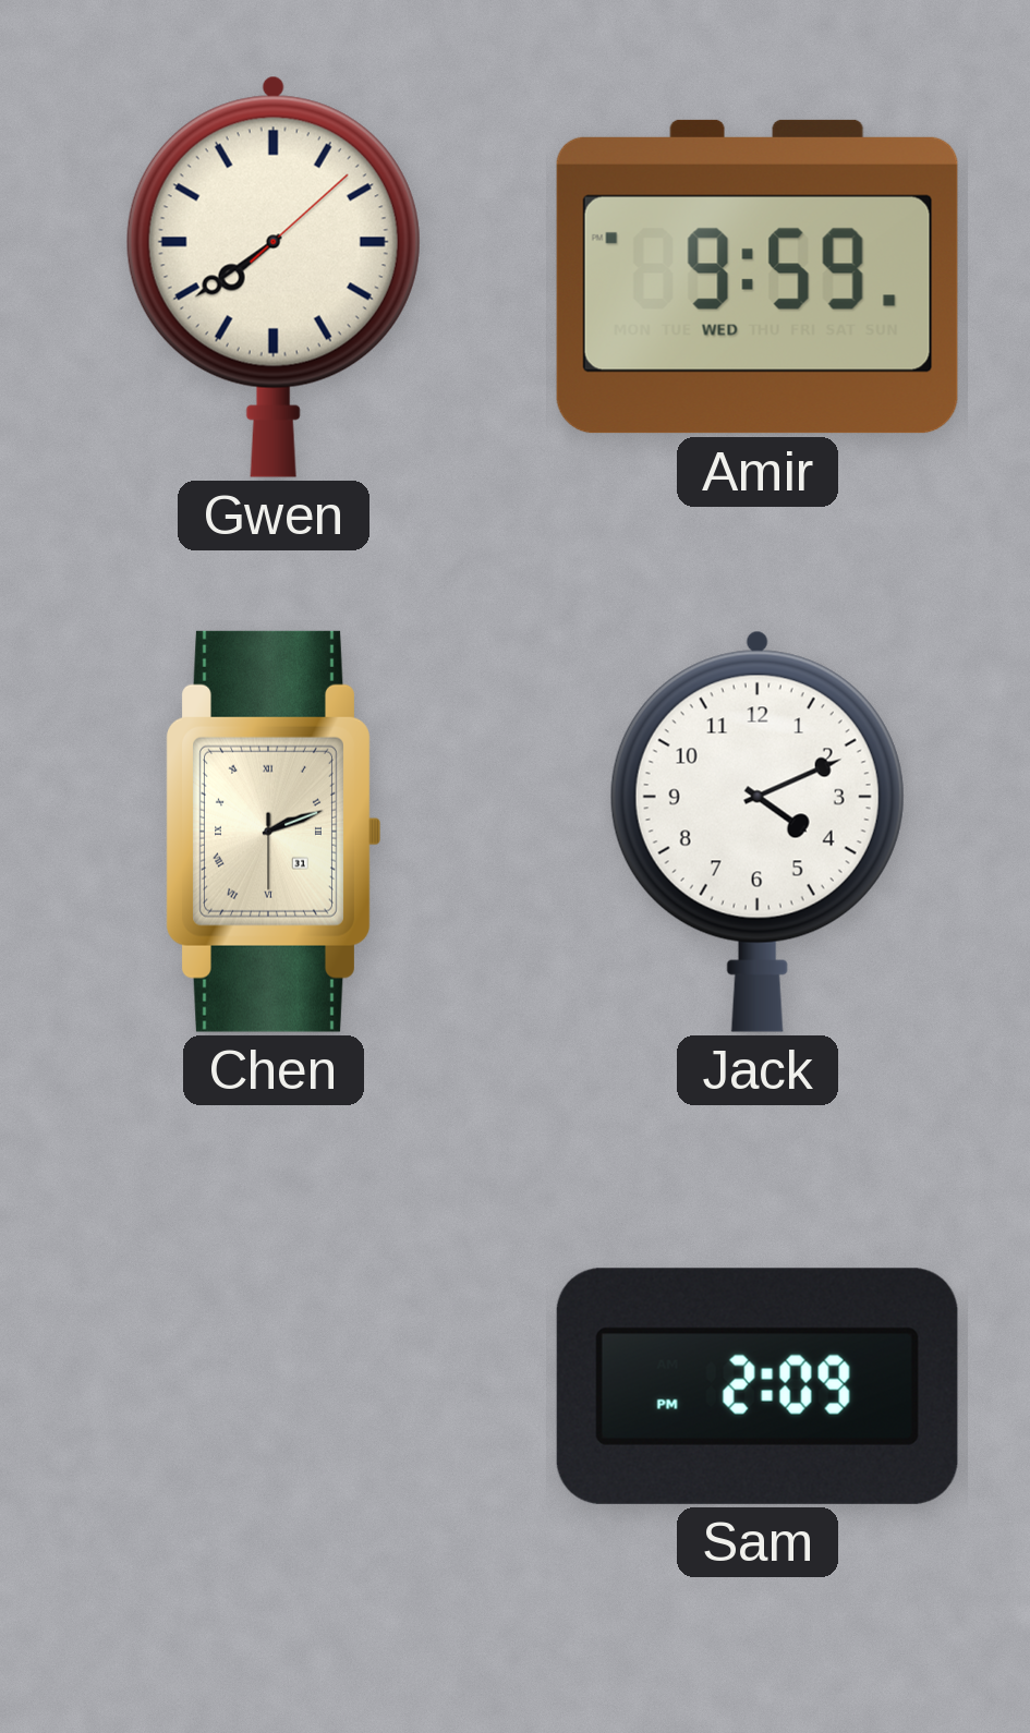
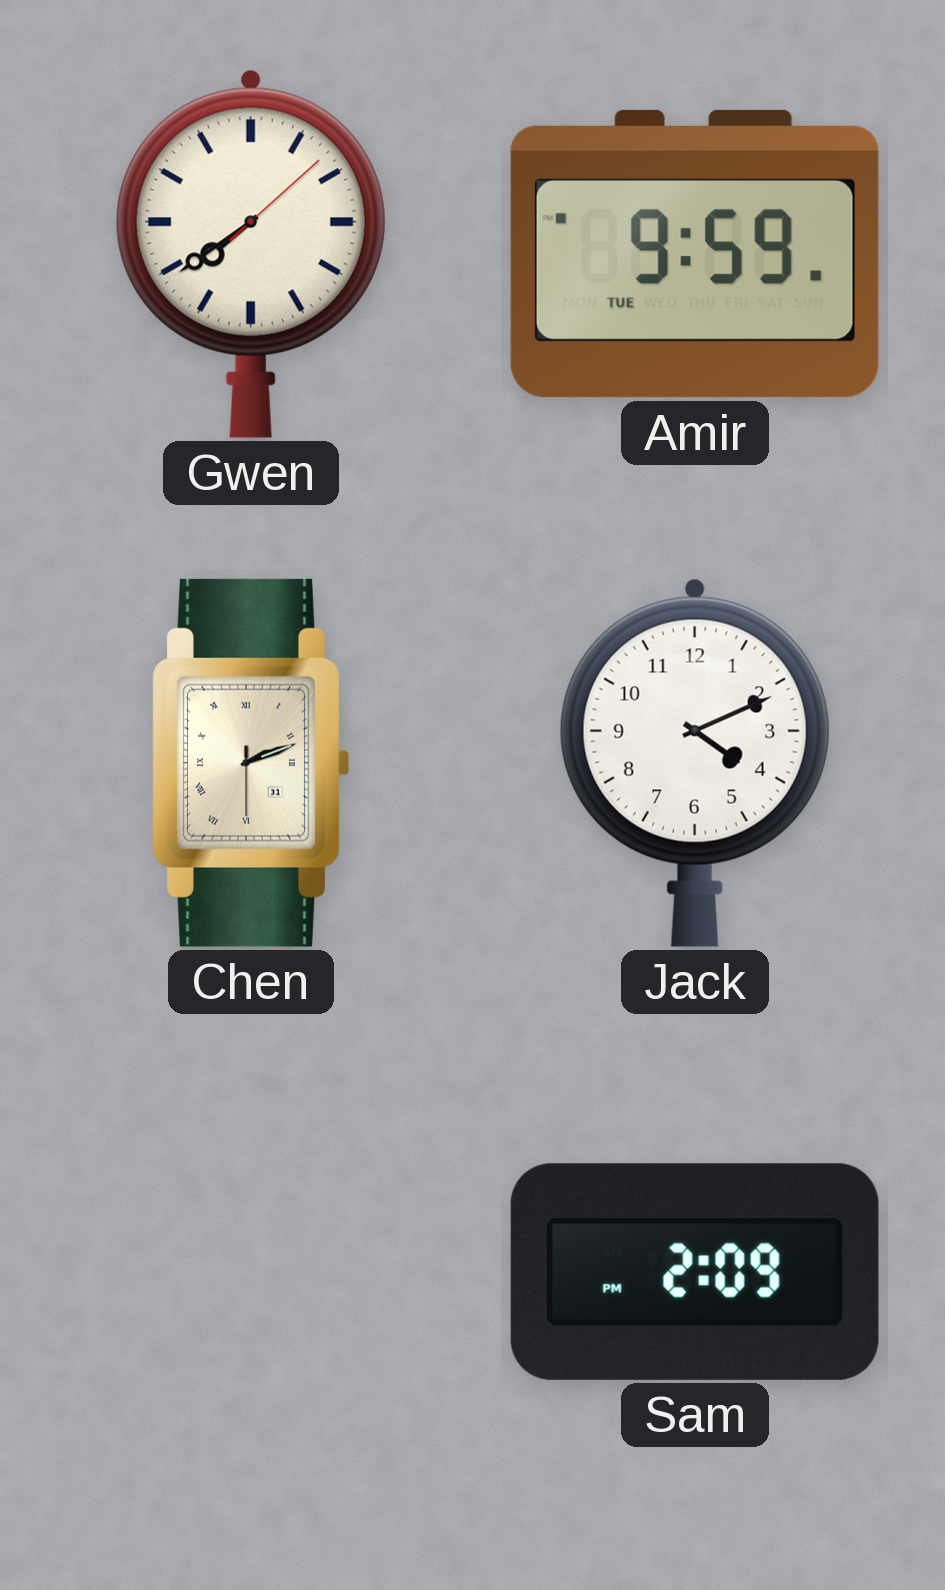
Amir date: WED -> TUE
